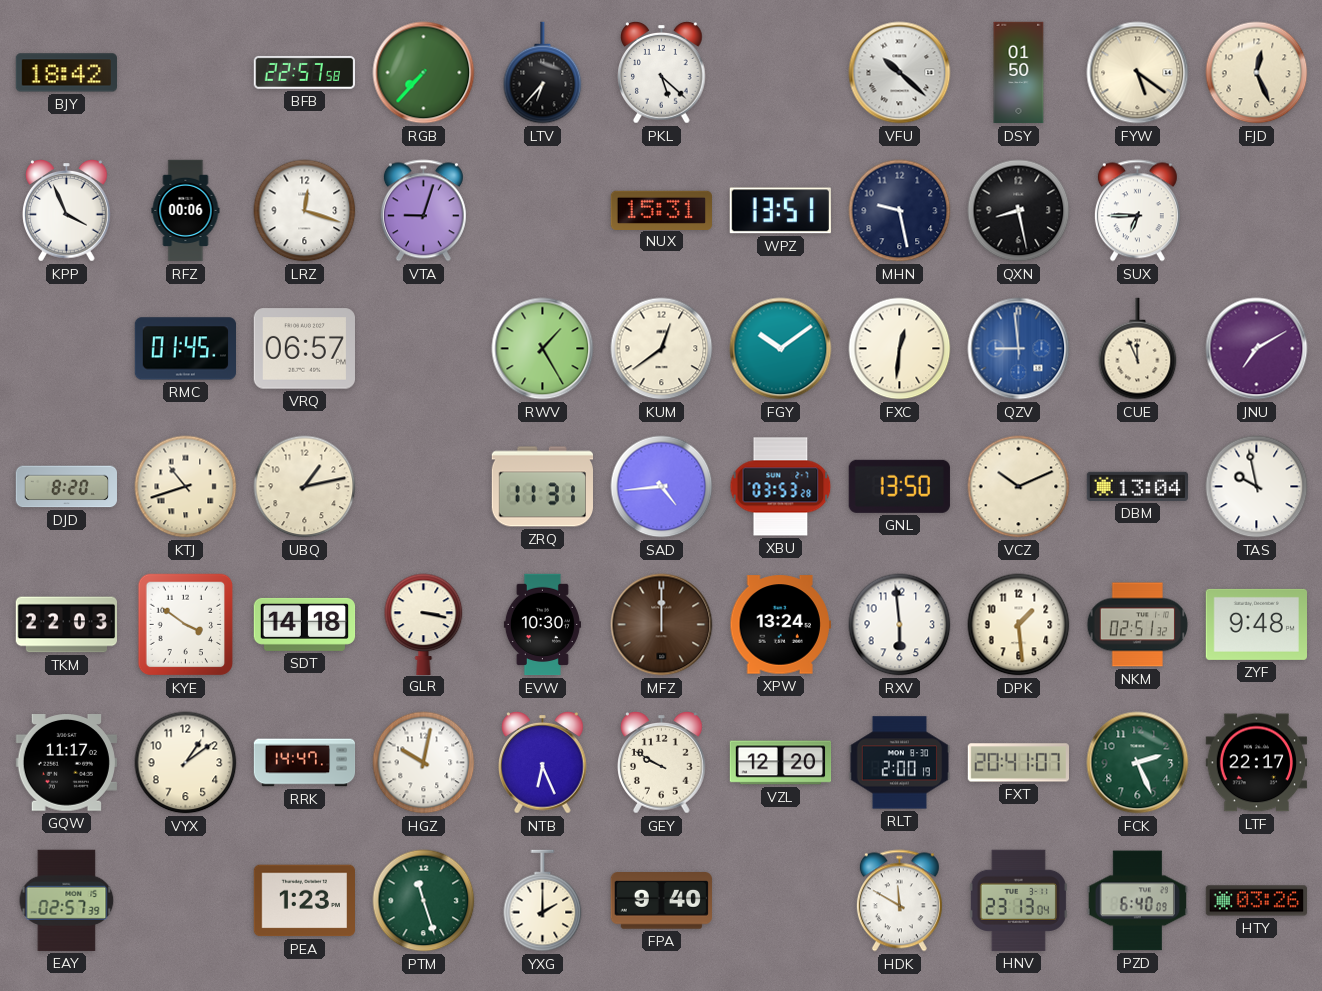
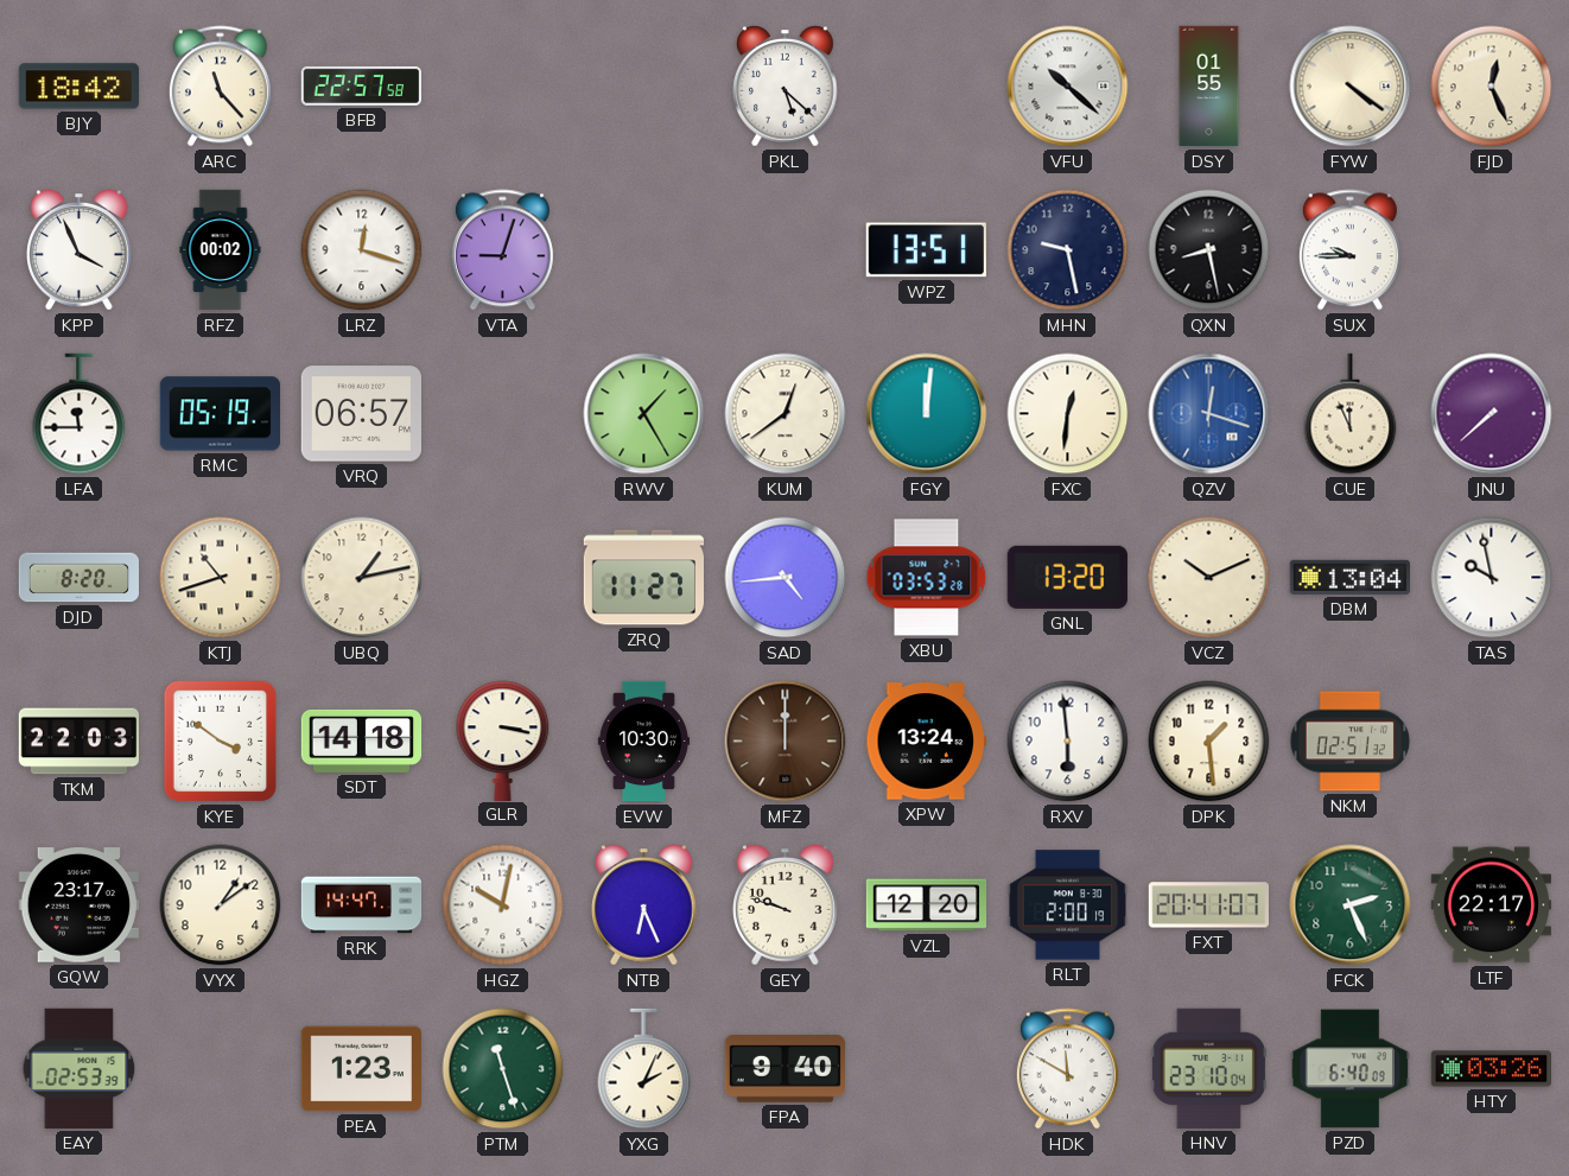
ARC: none -> 11:23
RGB: 7:37 -> none
LTV: 6:37 -> none
DSY: 01:50 -> 01:55
FYW: 5:21 -> 4:21
RFZ: 00:06 -> 00:02
NUX: 15:31 -> none
SUX: 6:45 -> 9:45
LFA: none -> 11:45
RMC: 01:45 -> 05:19
FGY: 10:09 -> 12:01
QZV: 8:59 -> 12:18
JNU: 7:10 -> 7:38
ZRQ: 11:31 -> 11:27
GNL: 13:50 -> 13:20
ZYF: 9:48 -> none
GQW: 11:17 -> 23:17
GEY: 9:50 -> 9:48
EAY: 02:57 -> 02:53
YXG: 2:00 -> 2:04
HNV: 23:13 -> 23:10
